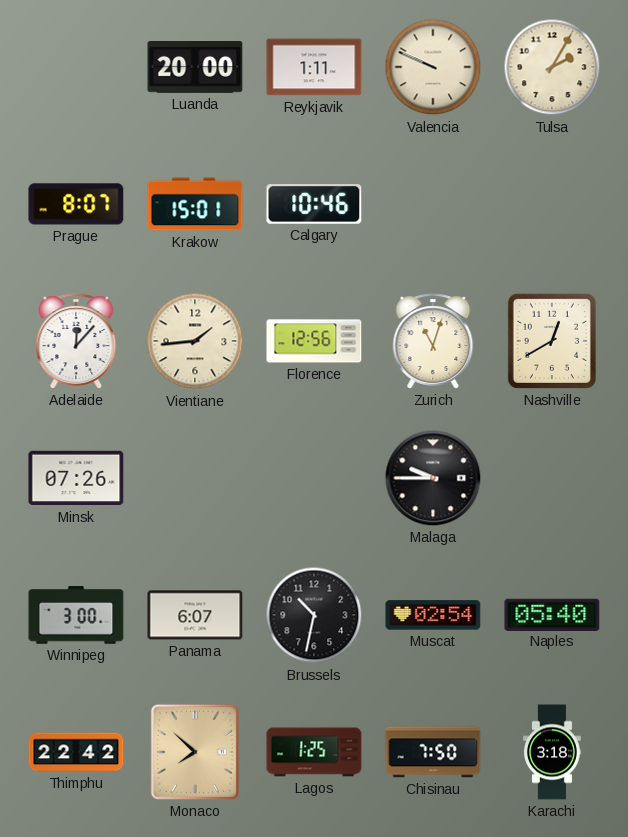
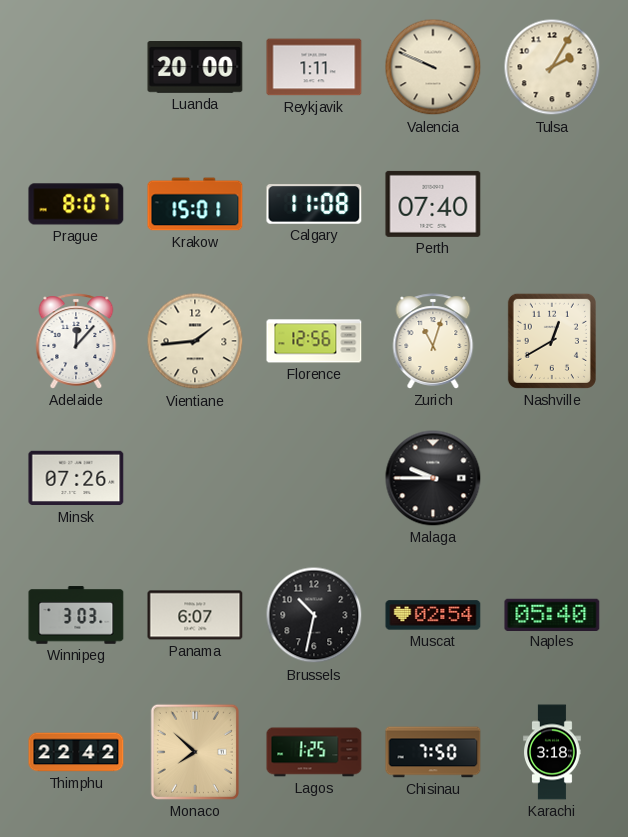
Calgary: 10:46 -> 11:08
Perth: none -> 07:40
Winnipeg: 3:00 -> 3:03
